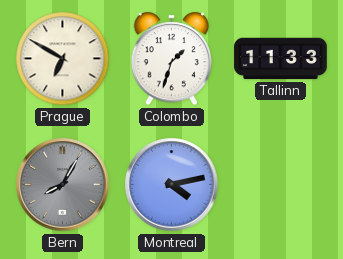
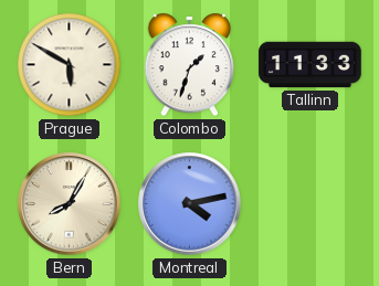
Prague: 6:50 -> 5:50
Bern dial: grey -> cream
